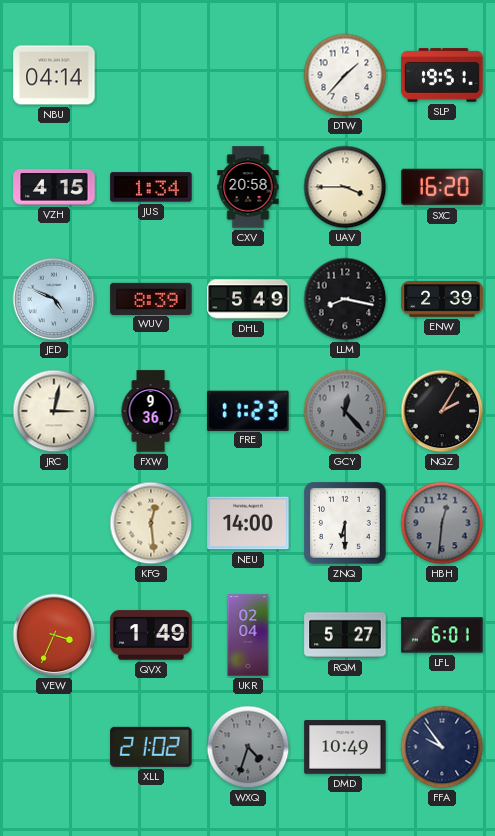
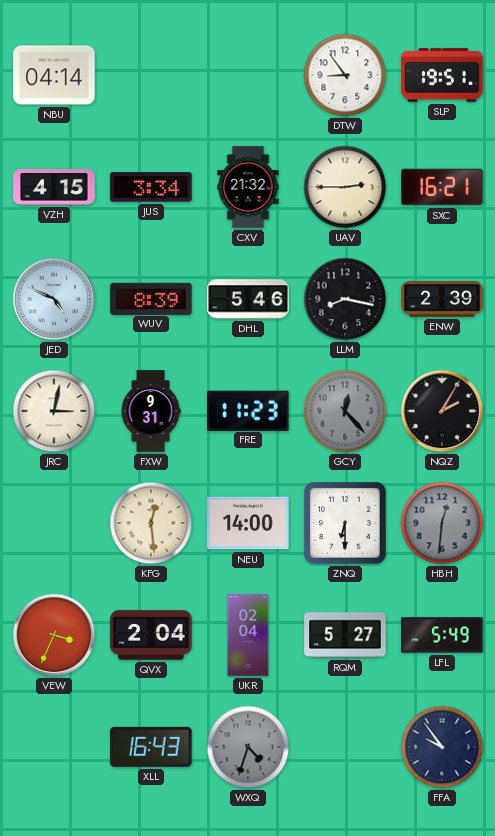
DTW: 1:37 -> 8:54
JUS: 1:34 -> 3:34
CXV: 20:58 -> 21:32
UAV: 3:45 -> 2:45
SXC: 16:20 -> 16:21
DHL: 5:49 -> 5:46
FXW: 9:36 -> 9:31
QVX: 1:49 -> 2:04
LFL: 6:01 -> 5:49
XLL: 21:02 -> 16:43
DMD: 10:49 -> none
